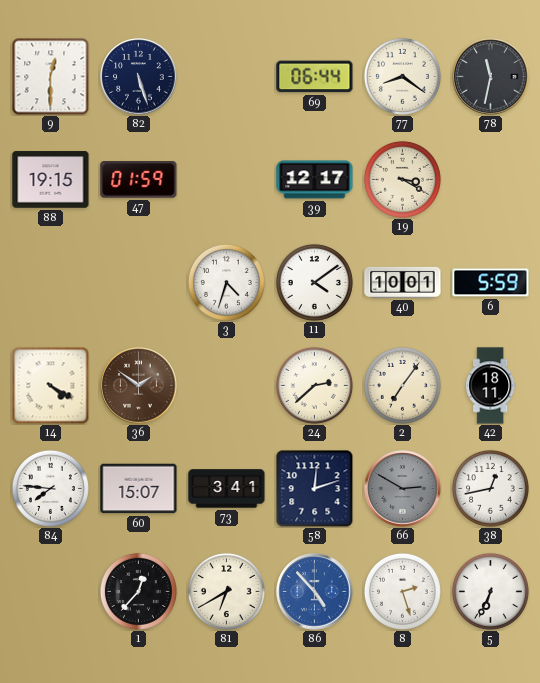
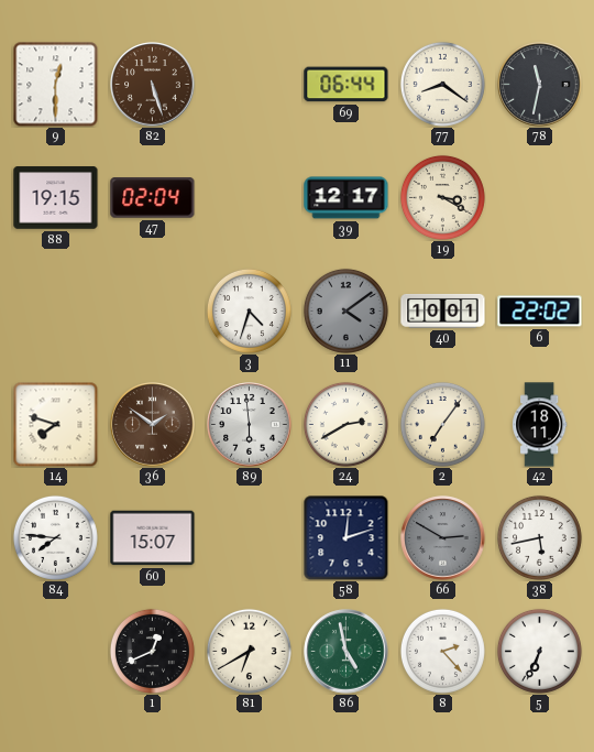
82 dial: navy -> brown
47: 01:59 -> 02:04
11 dial: white -> grey
6: 5:59 -> 22:02
14: 4:20 -> 7:48
89: none -> 5:59
24: 2:38 -> 2:40
73: 3:41 -> none
38: 12:43 -> 5:43
1: 12:37 -> 12:41
86: 4:53 -> 4:58
86 dial: blue -> green
8: 2:27 -> 2:23
